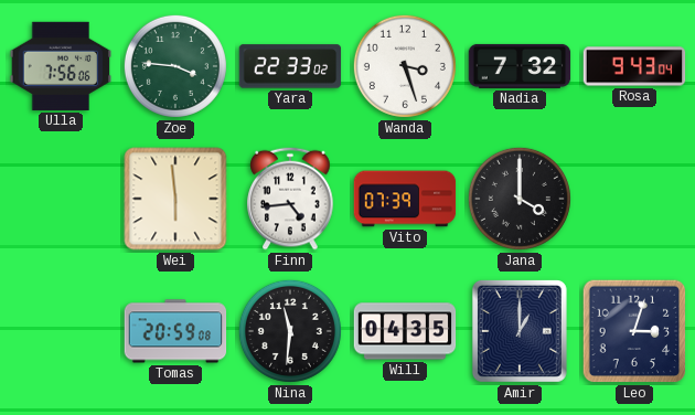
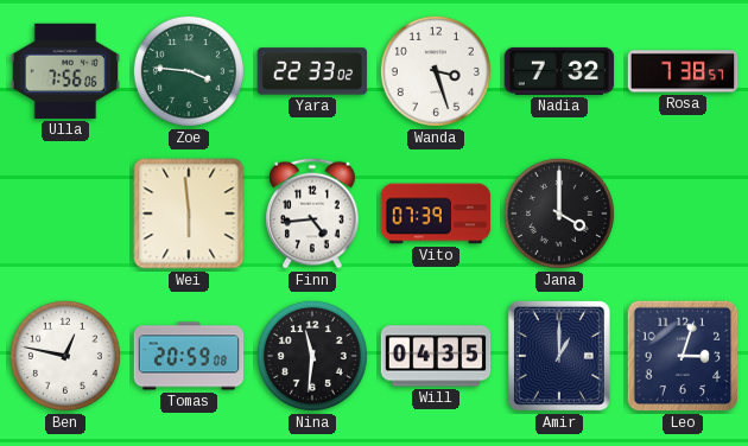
Rosa: 9:43 -> 7:38
Ben: none -> 12:47
